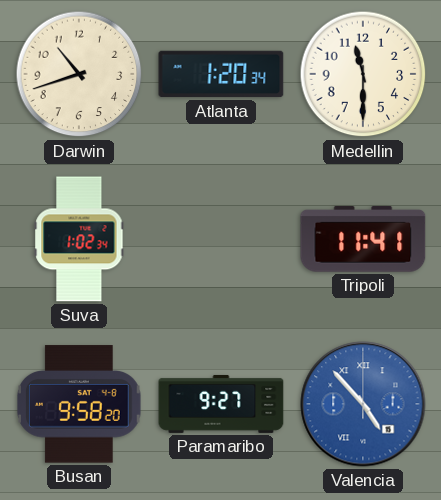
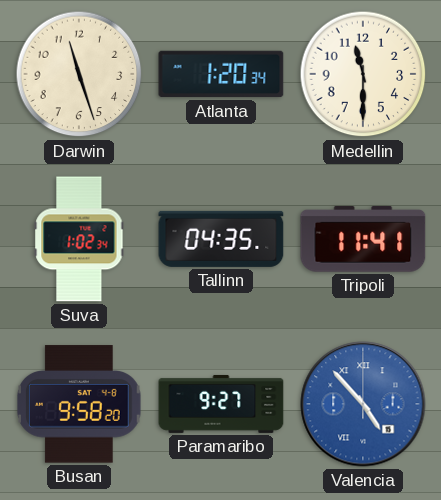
Darwin: 10:42 -> 11:27
Tallinn: none -> 04:35
